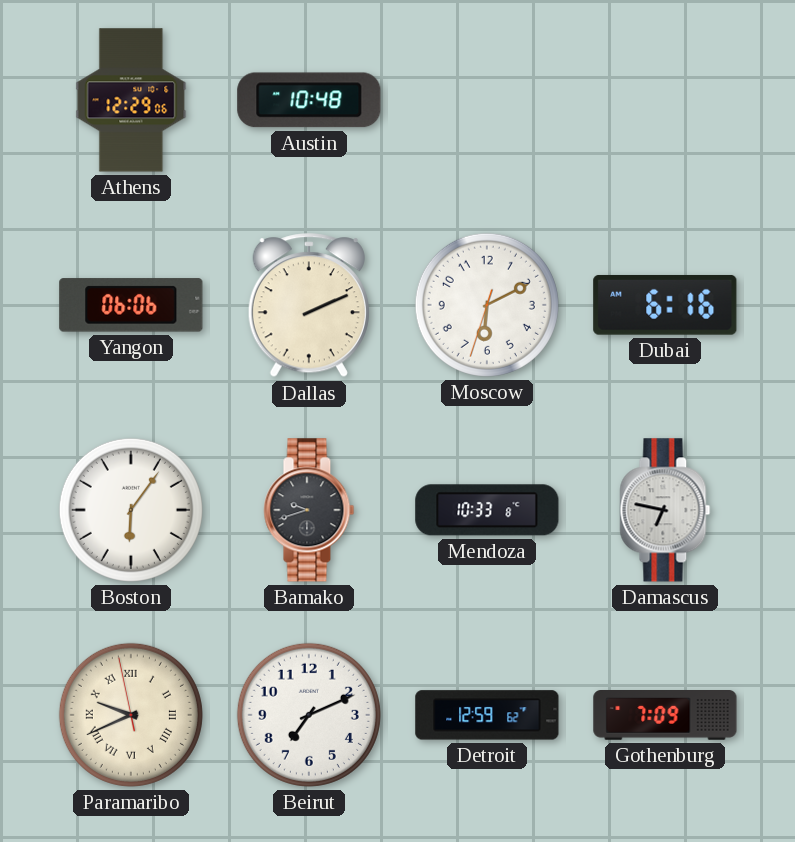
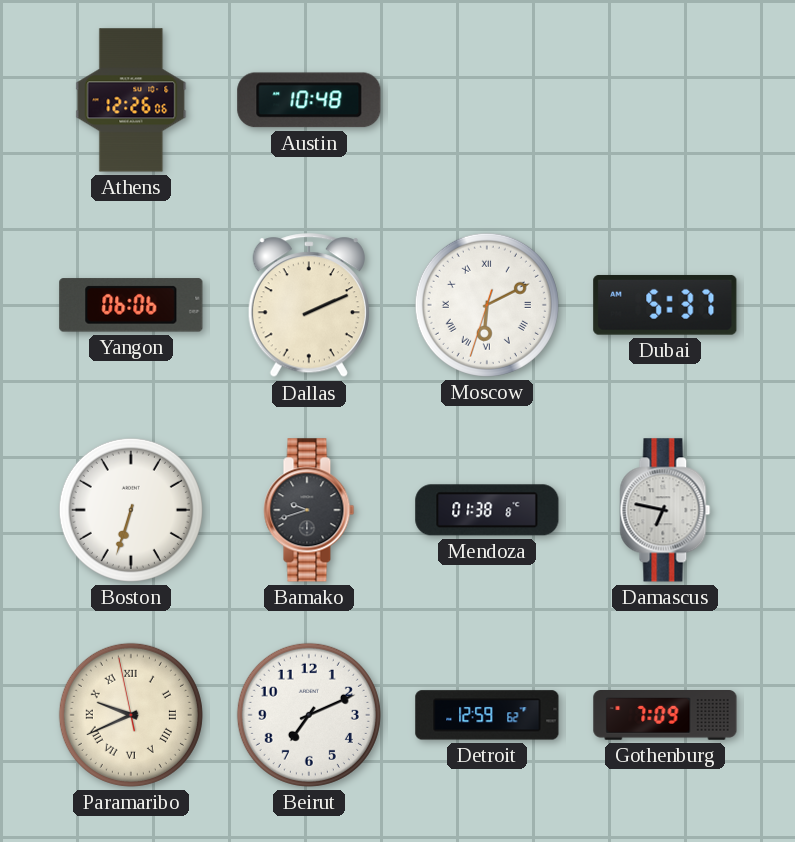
Athens: 12:29 -> 12:26
Moscow numerals: Arabic -> Roman
Dubai: 6:16 -> 5:37
Boston: 6:06 -> 6:33
Mendoza: 10:33 -> 01:38
